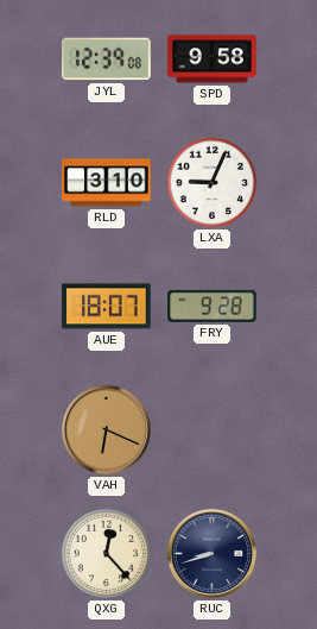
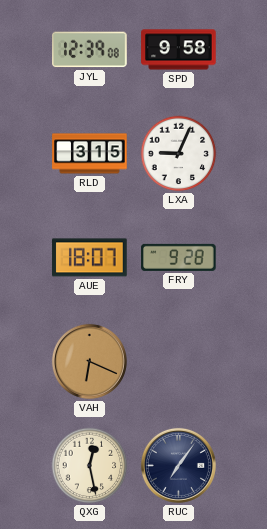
RLD: 3:10 -> 3:15
QXG: 12:23 -> 12:28
RUC: 8:42 -> 7:06
